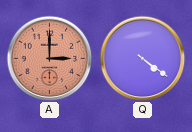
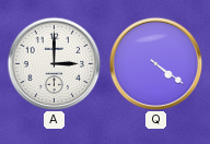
A dial: salmon -> white
